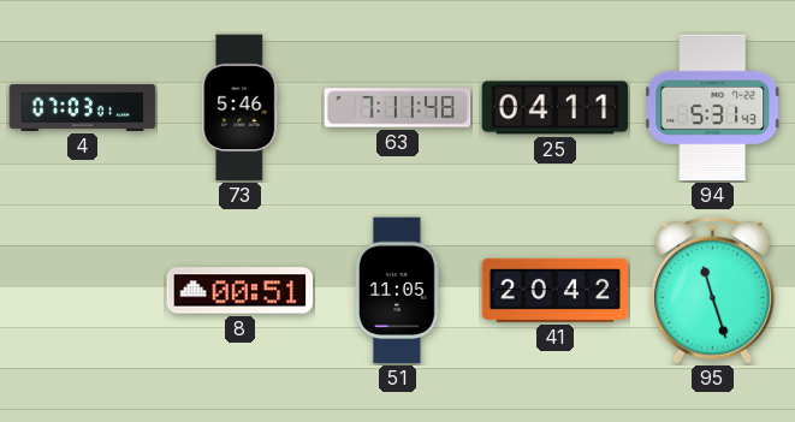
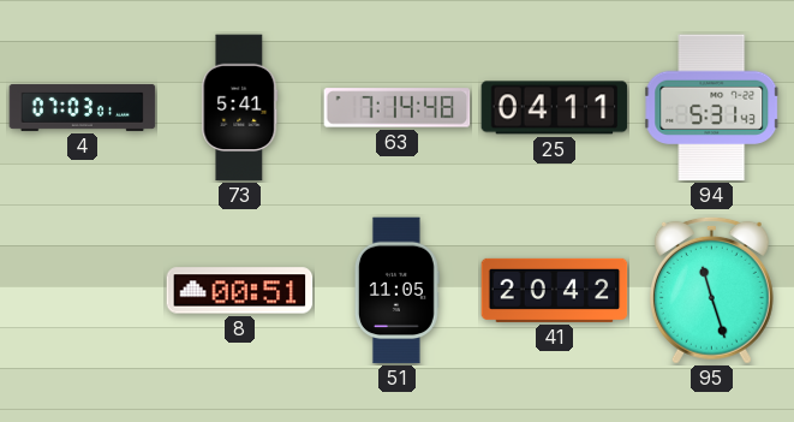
73: 5:46 -> 5:41
63: 7:11 -> 7:14
